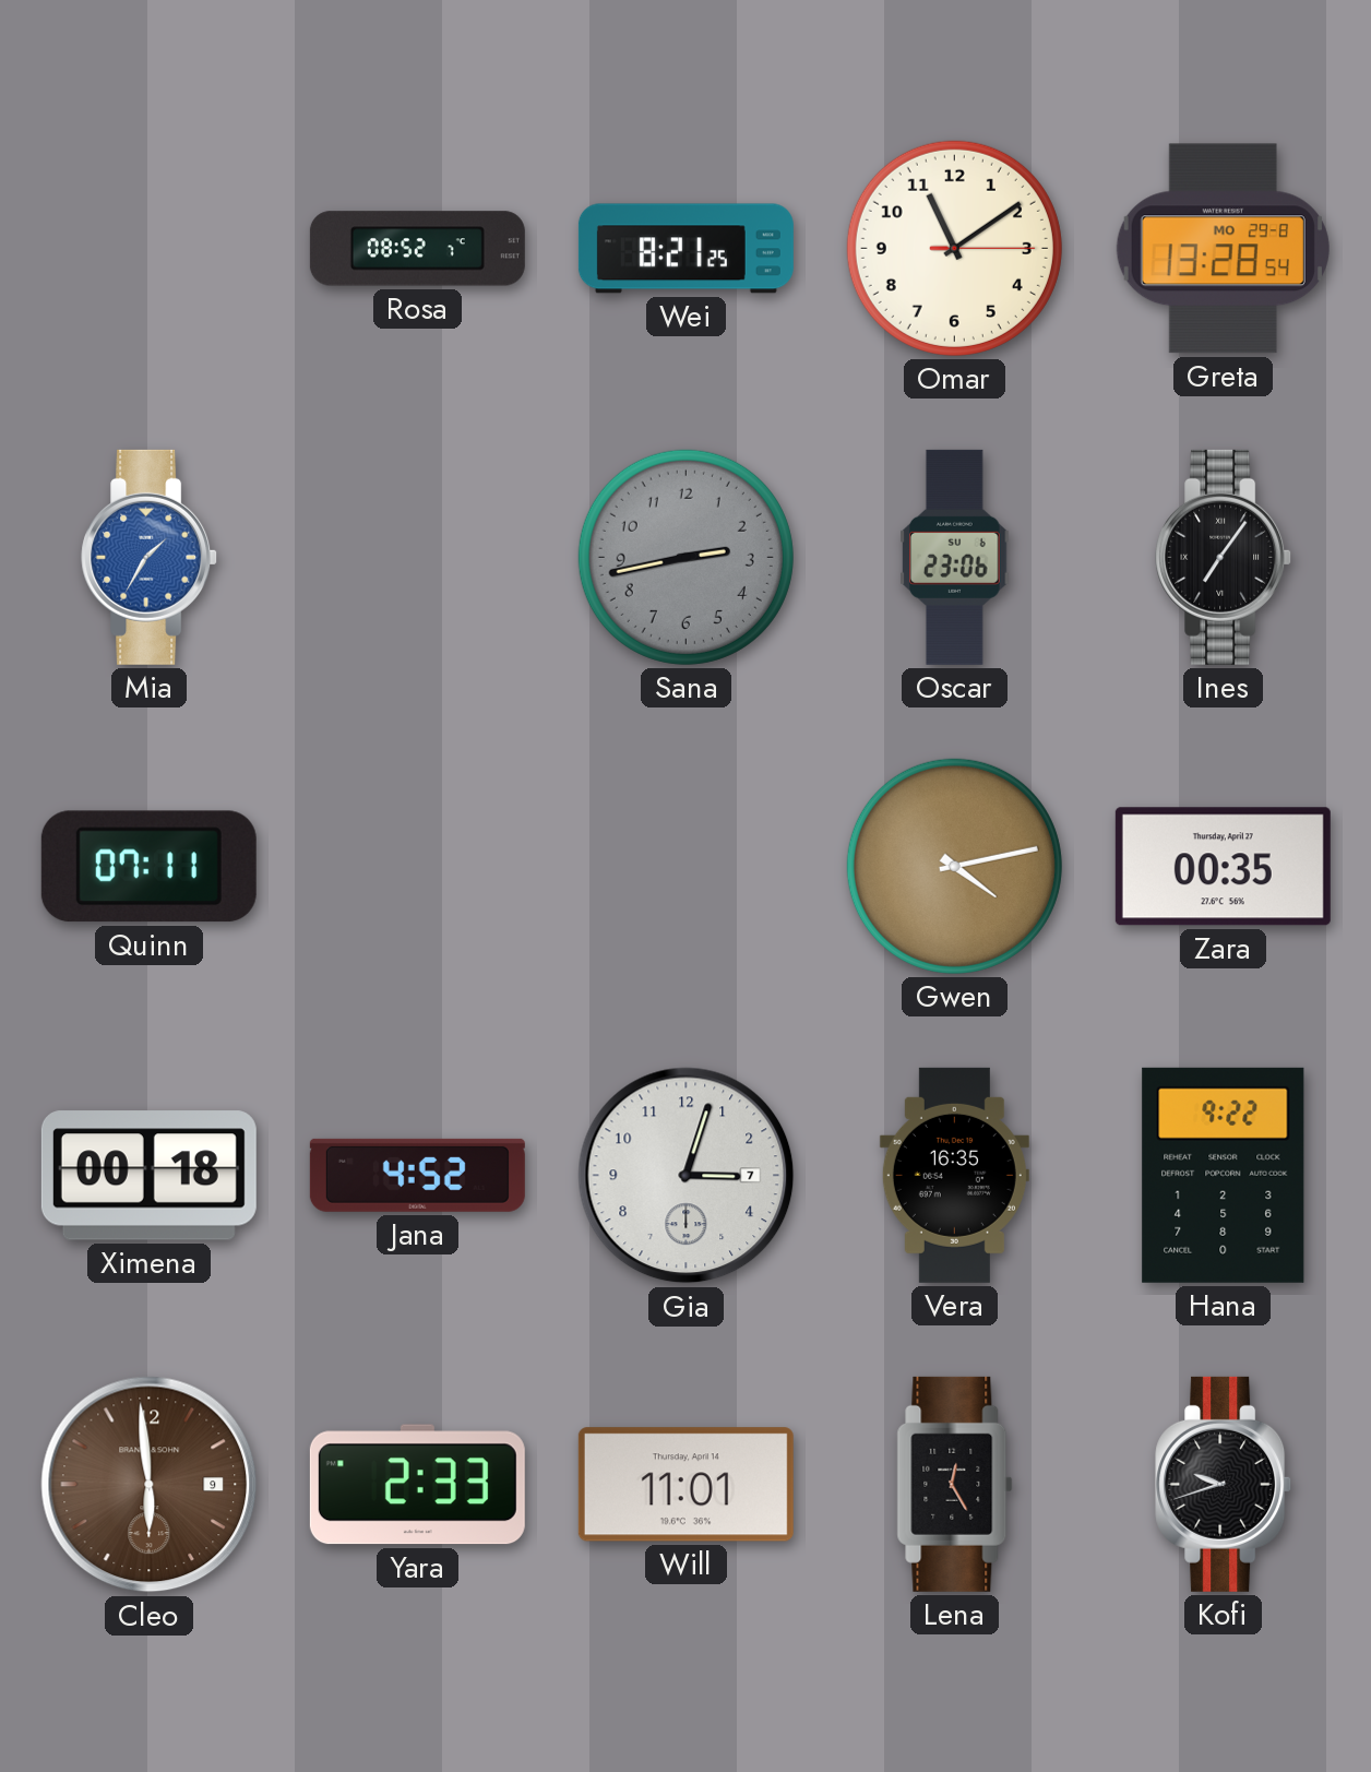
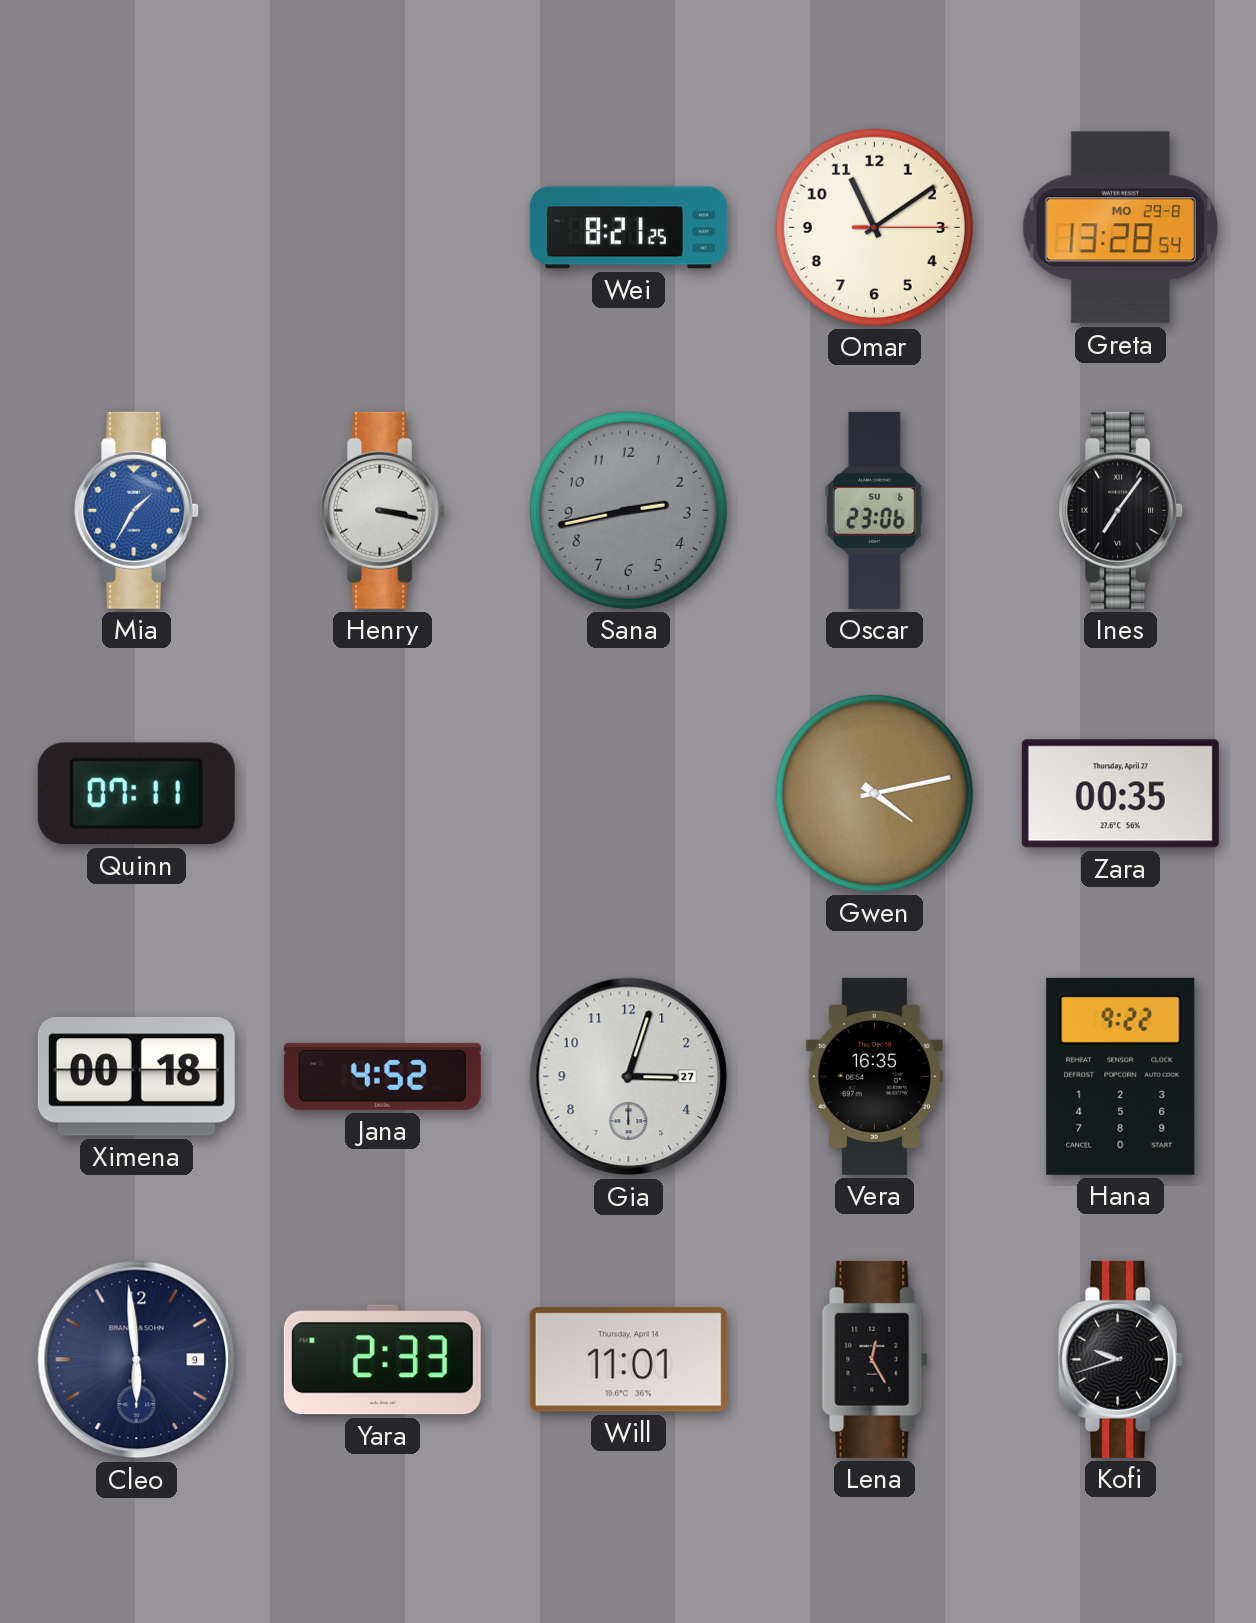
Rosa: 08:52 -> none
Henry: none -> 3:17
Gia date: 7 -> 27
Cleo dial: brown -> navy
